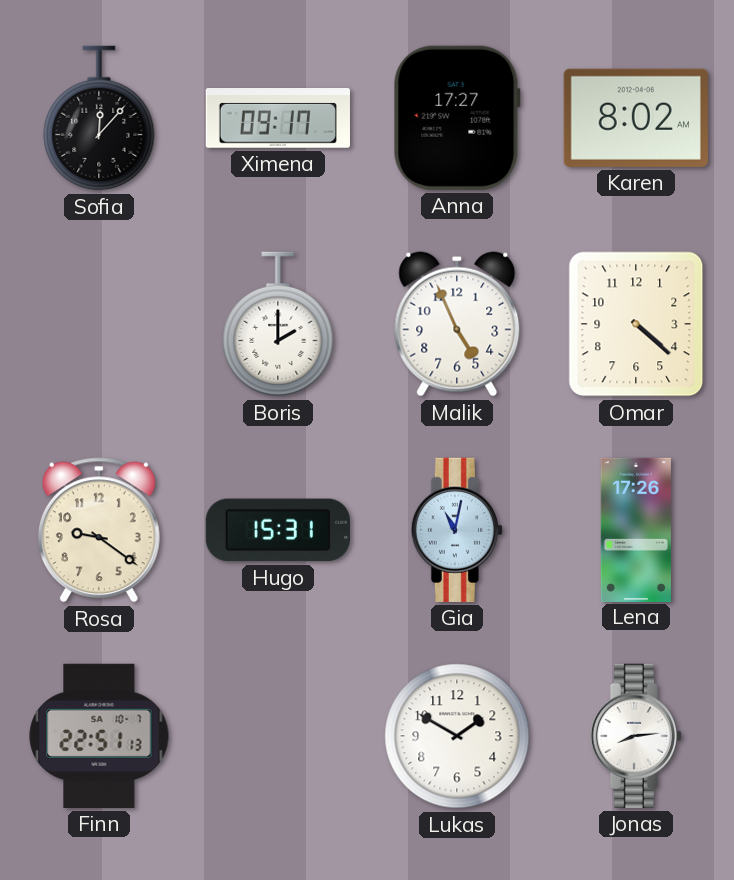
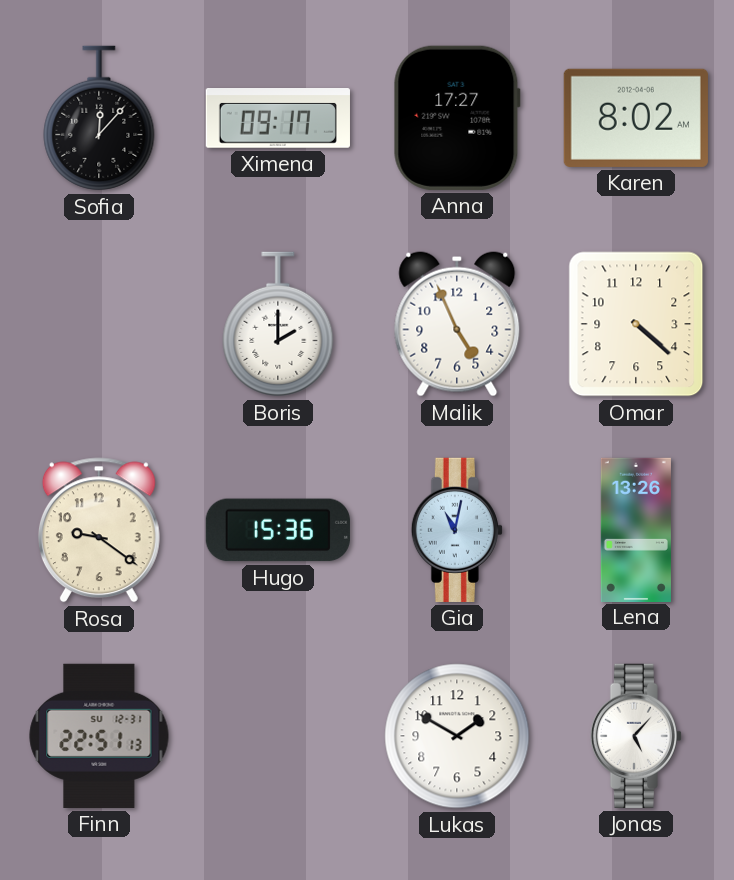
Hugo: 15:31 -> 15:36
Lena: 17:26 -> 13:26
Finn date: SA 10-7 -> SU 12-31
Jonas: 8:14 -> 5:07
